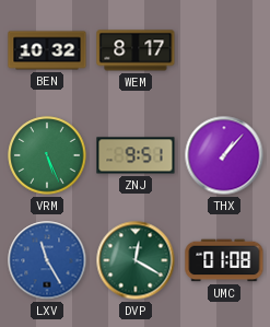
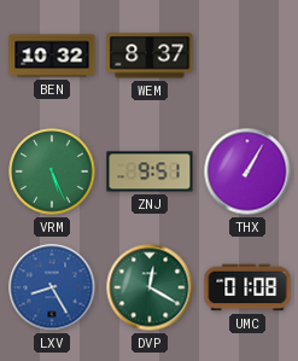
WEM: 8:17 -> 8:37
THX: 1:07 -> 1:05
LXV: 11:25 -> 8:25
